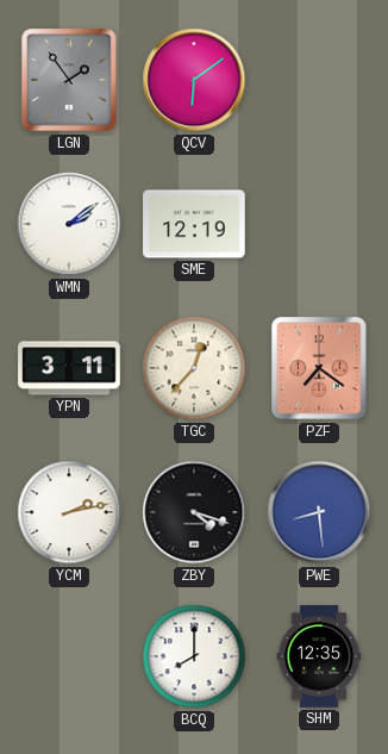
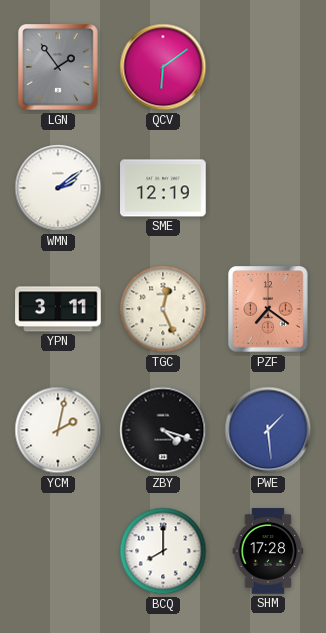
TGC: 12:37 -> 12:26
YCM: 2:13 -> 2:02
PWE: 8:29 -> 1:29
SHM: 12:35 -> 17:28
